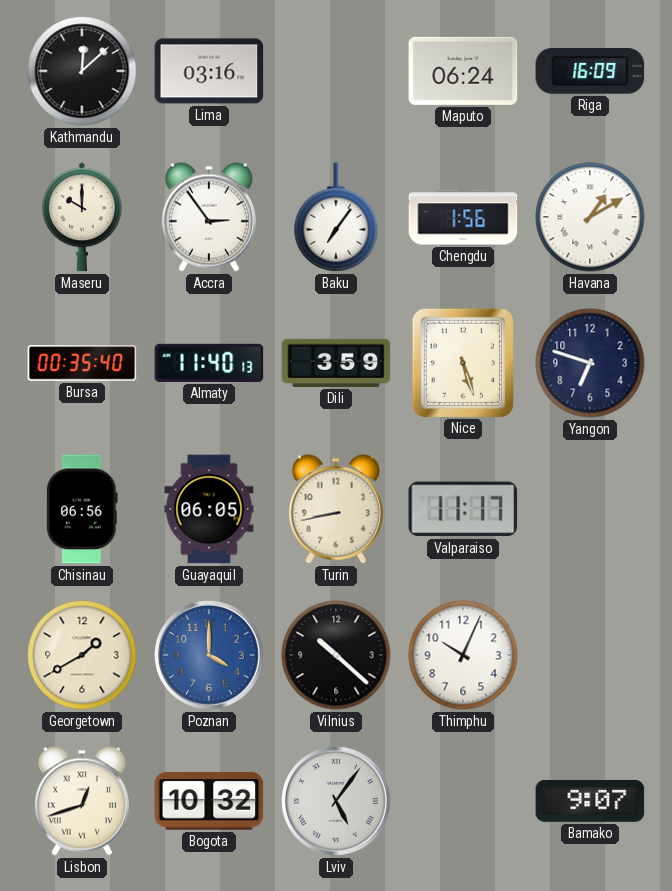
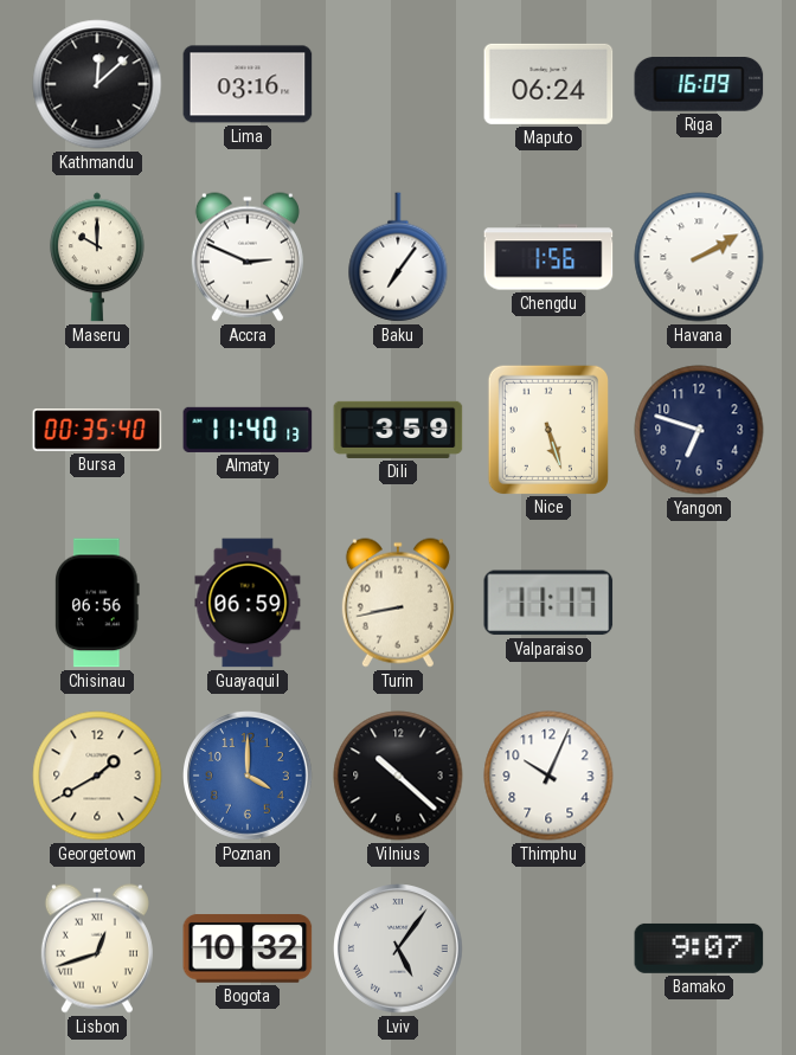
Accra: 2:54 -> 2:49
Havana: 1:10 -> 2:10
Guayaquil: 06:05 -> 06:59
